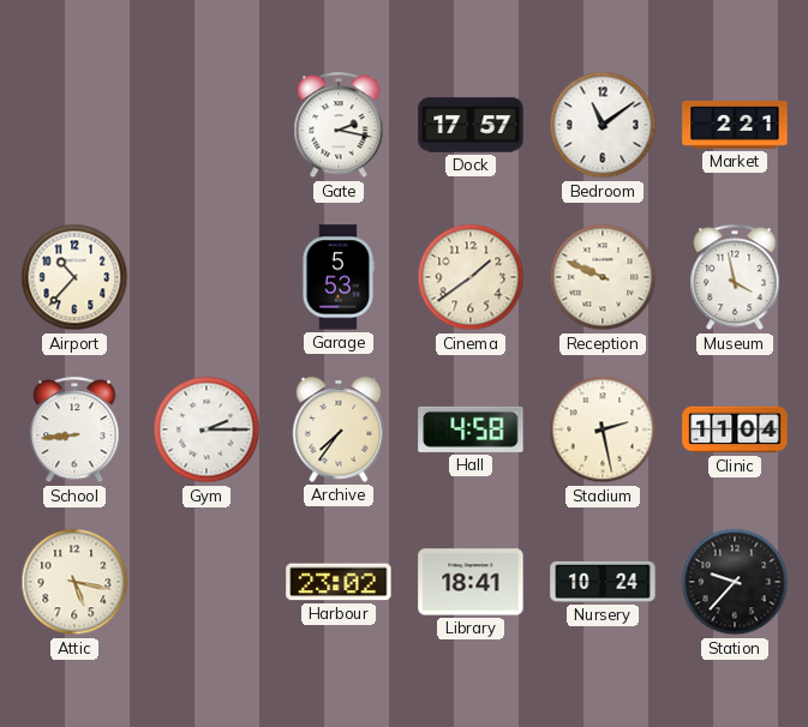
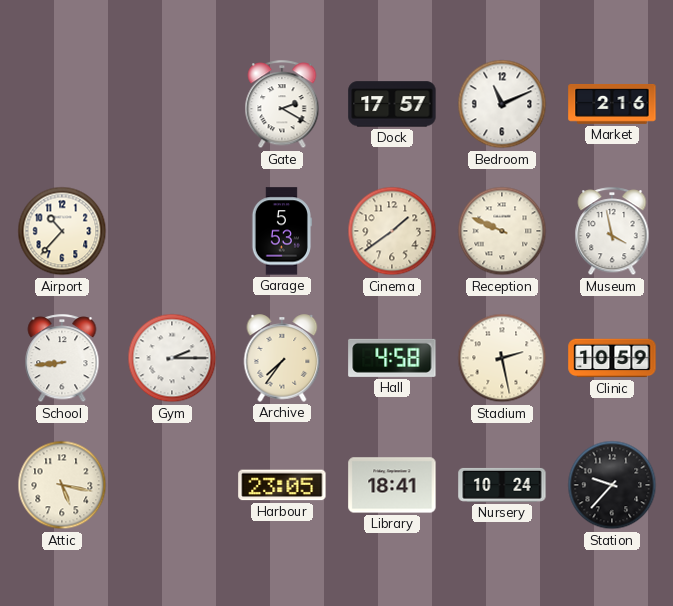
Gate: 2:17 -> 2:20
Bedroom: 11:09 -> 11:11
Market: 2:21 -> 2:16
Clinic: 11:04 -> 10:59
Harbour: 23:02 -> 23:05
